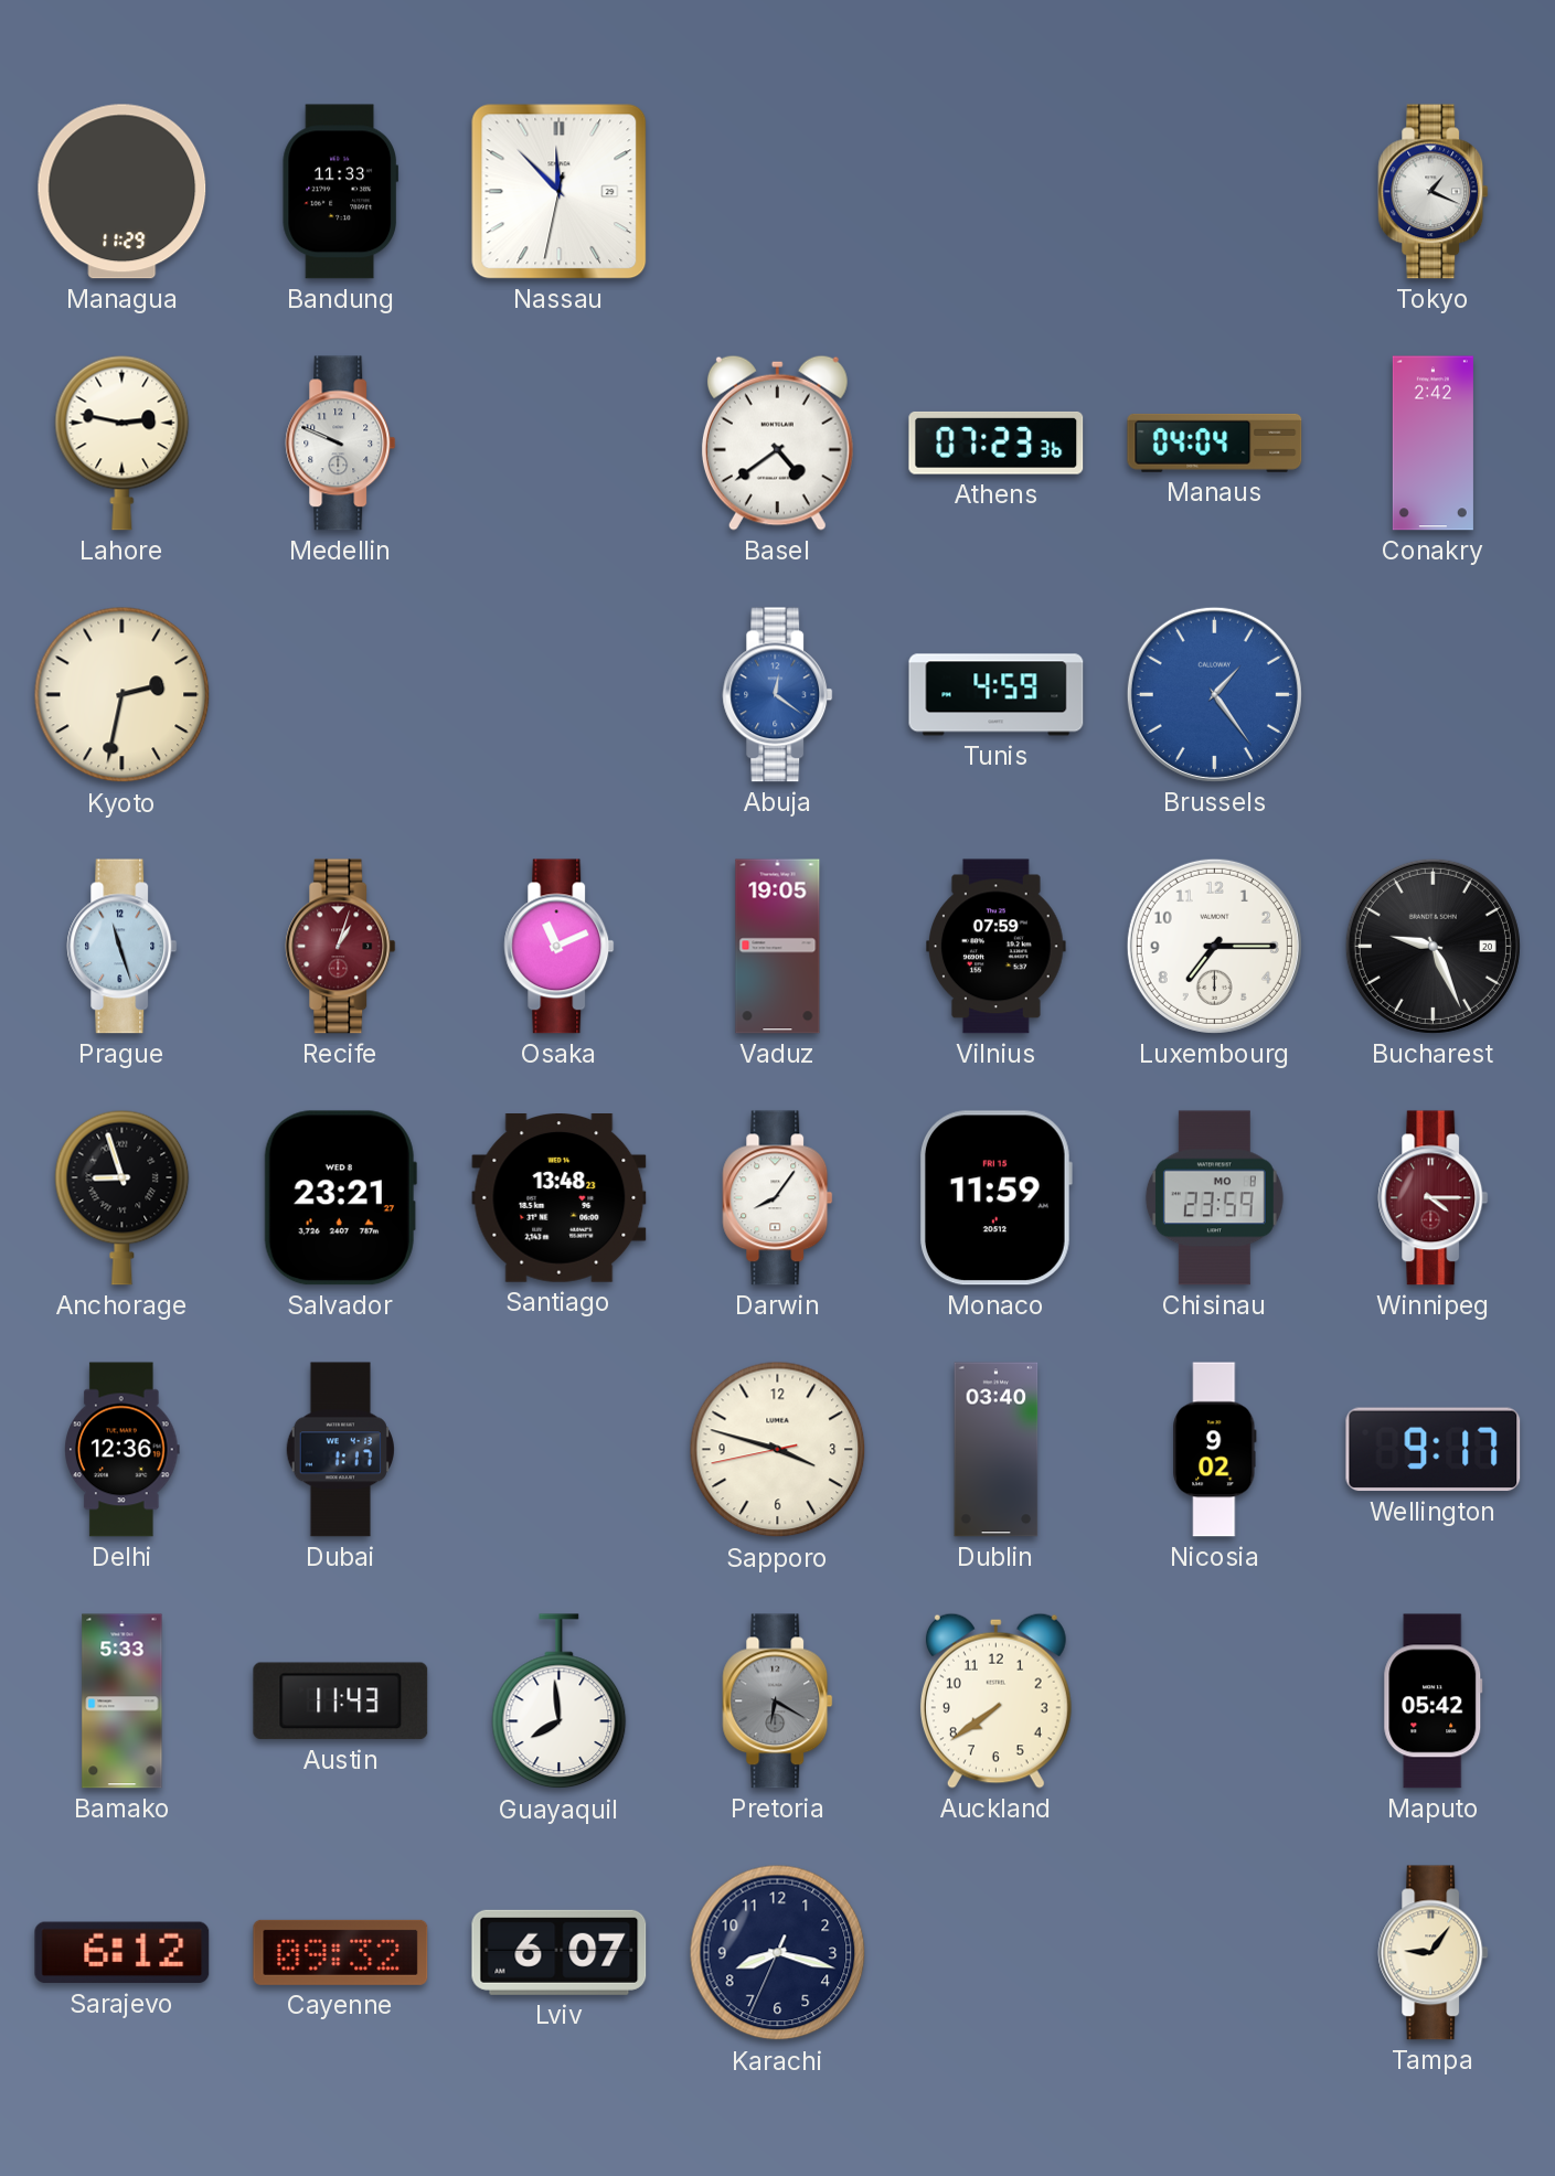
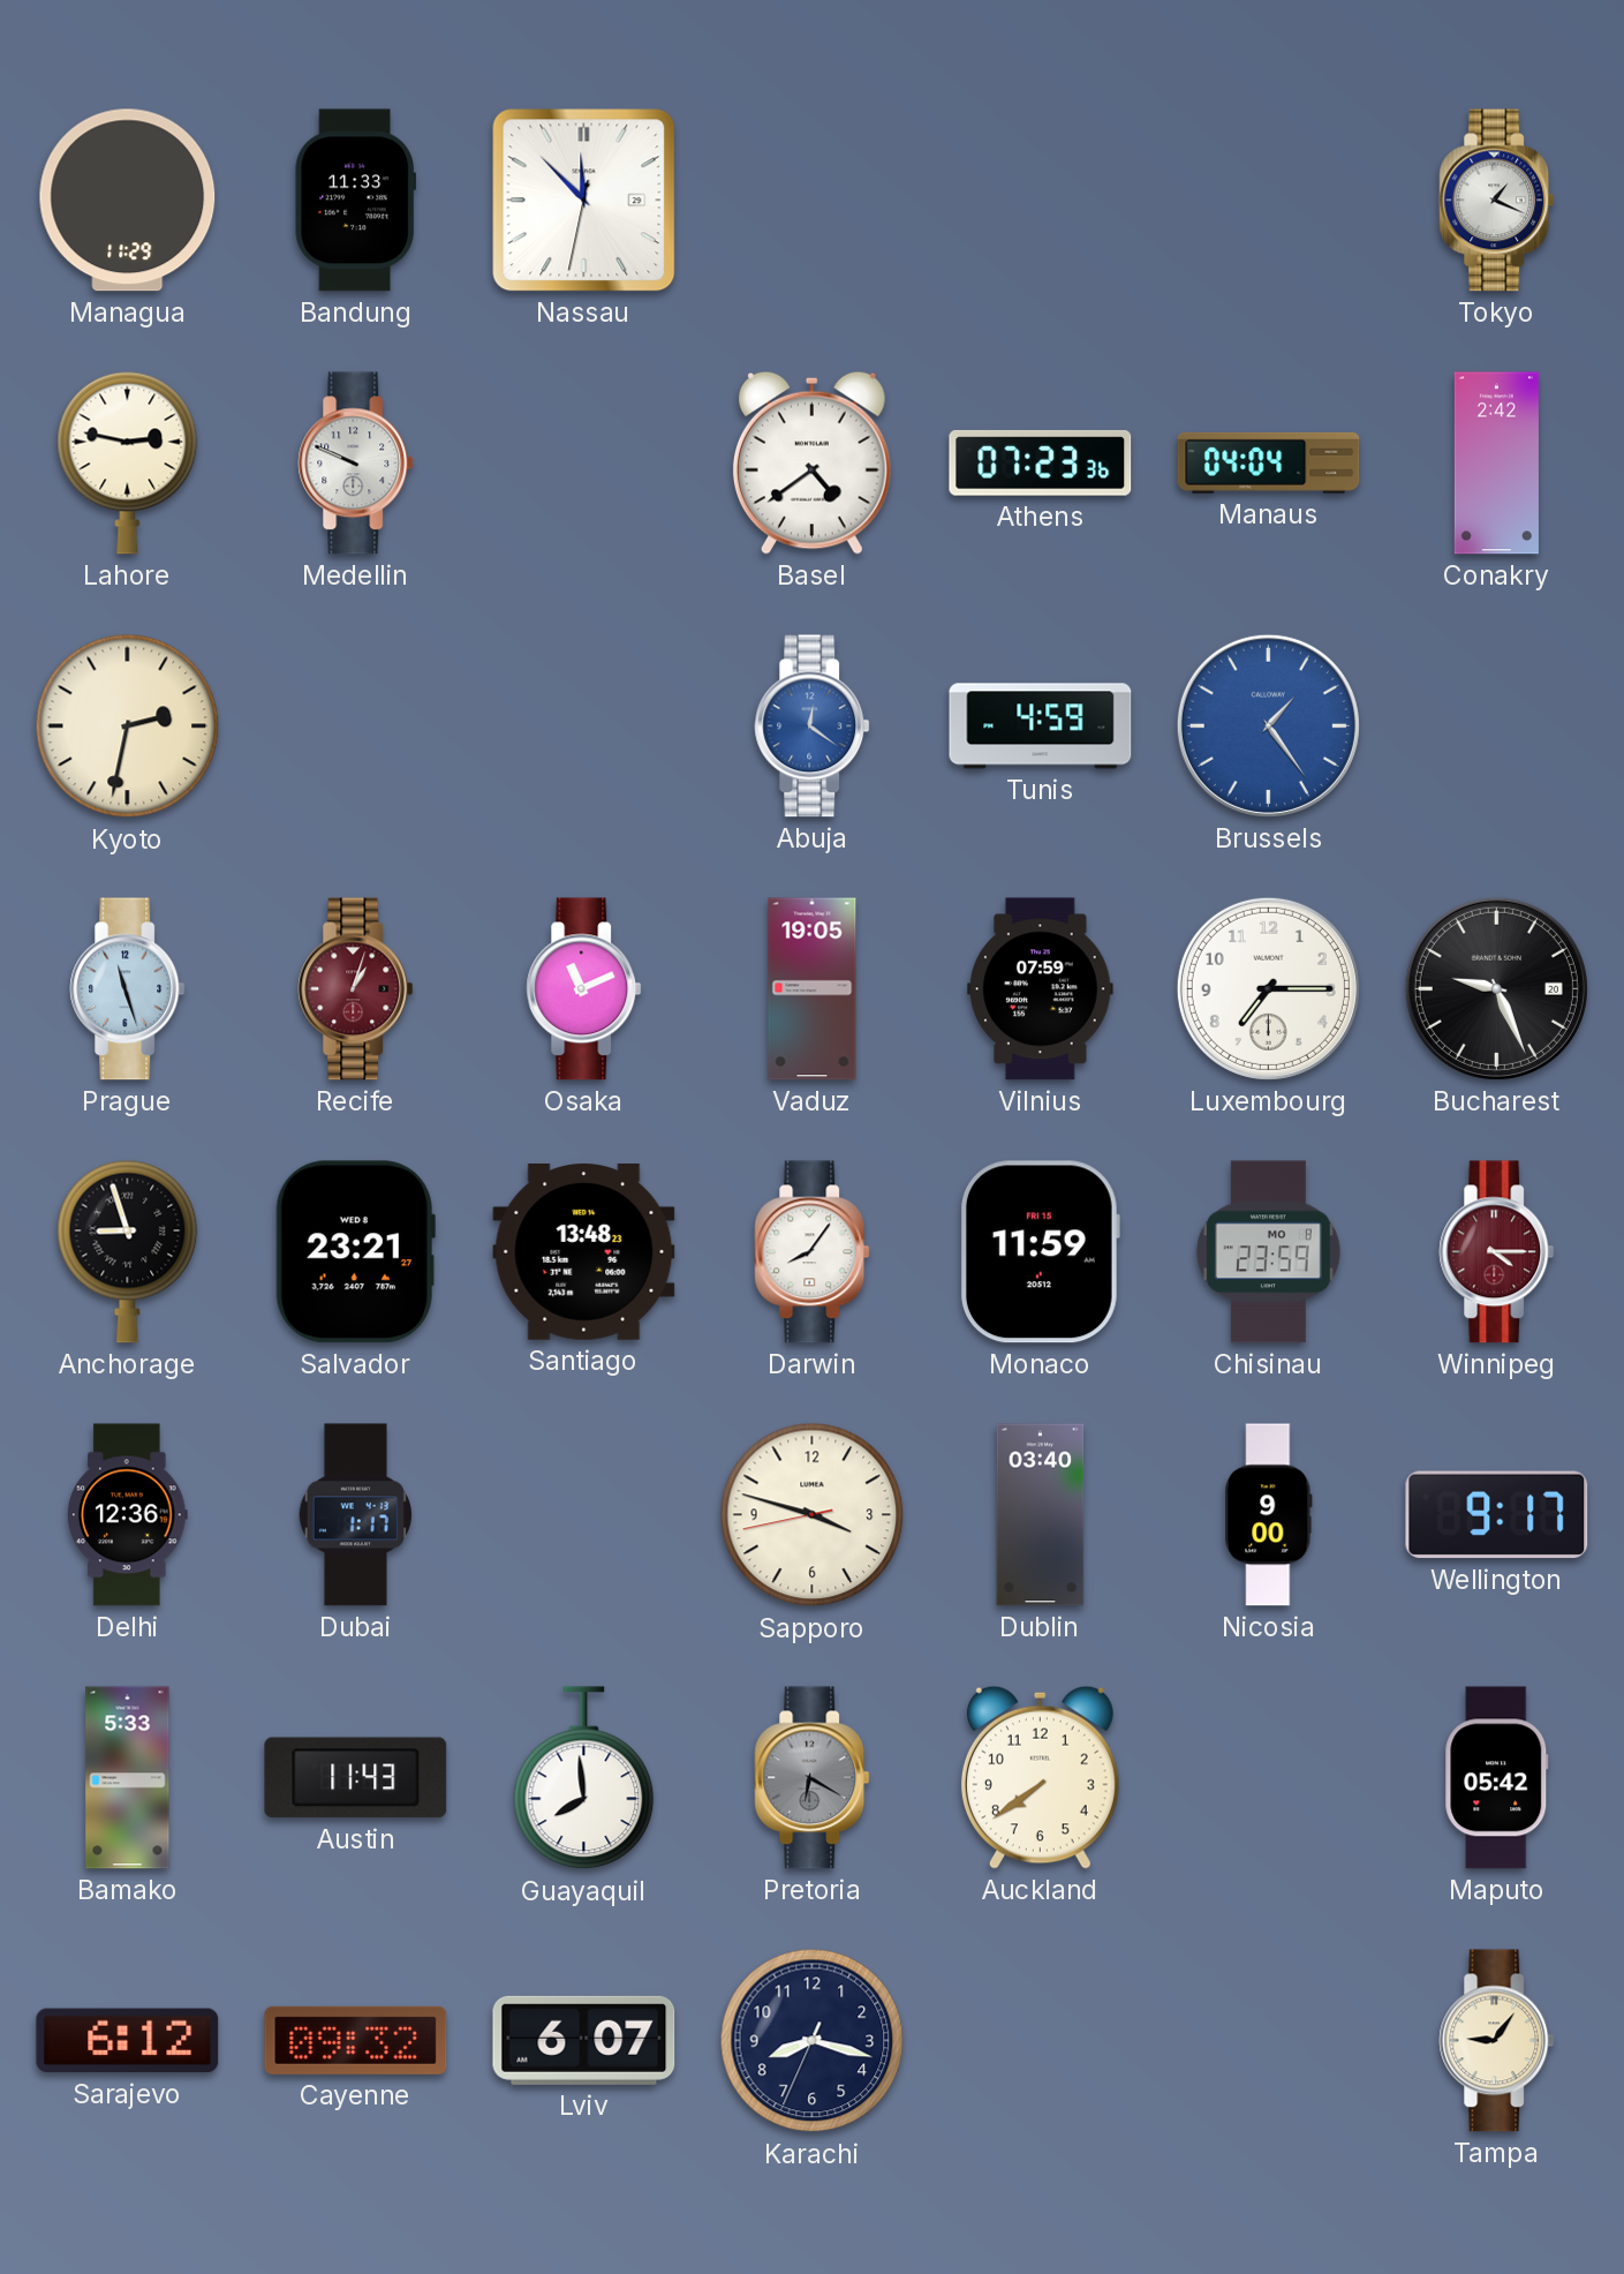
Nicosia: 9:02 -> 9:00
